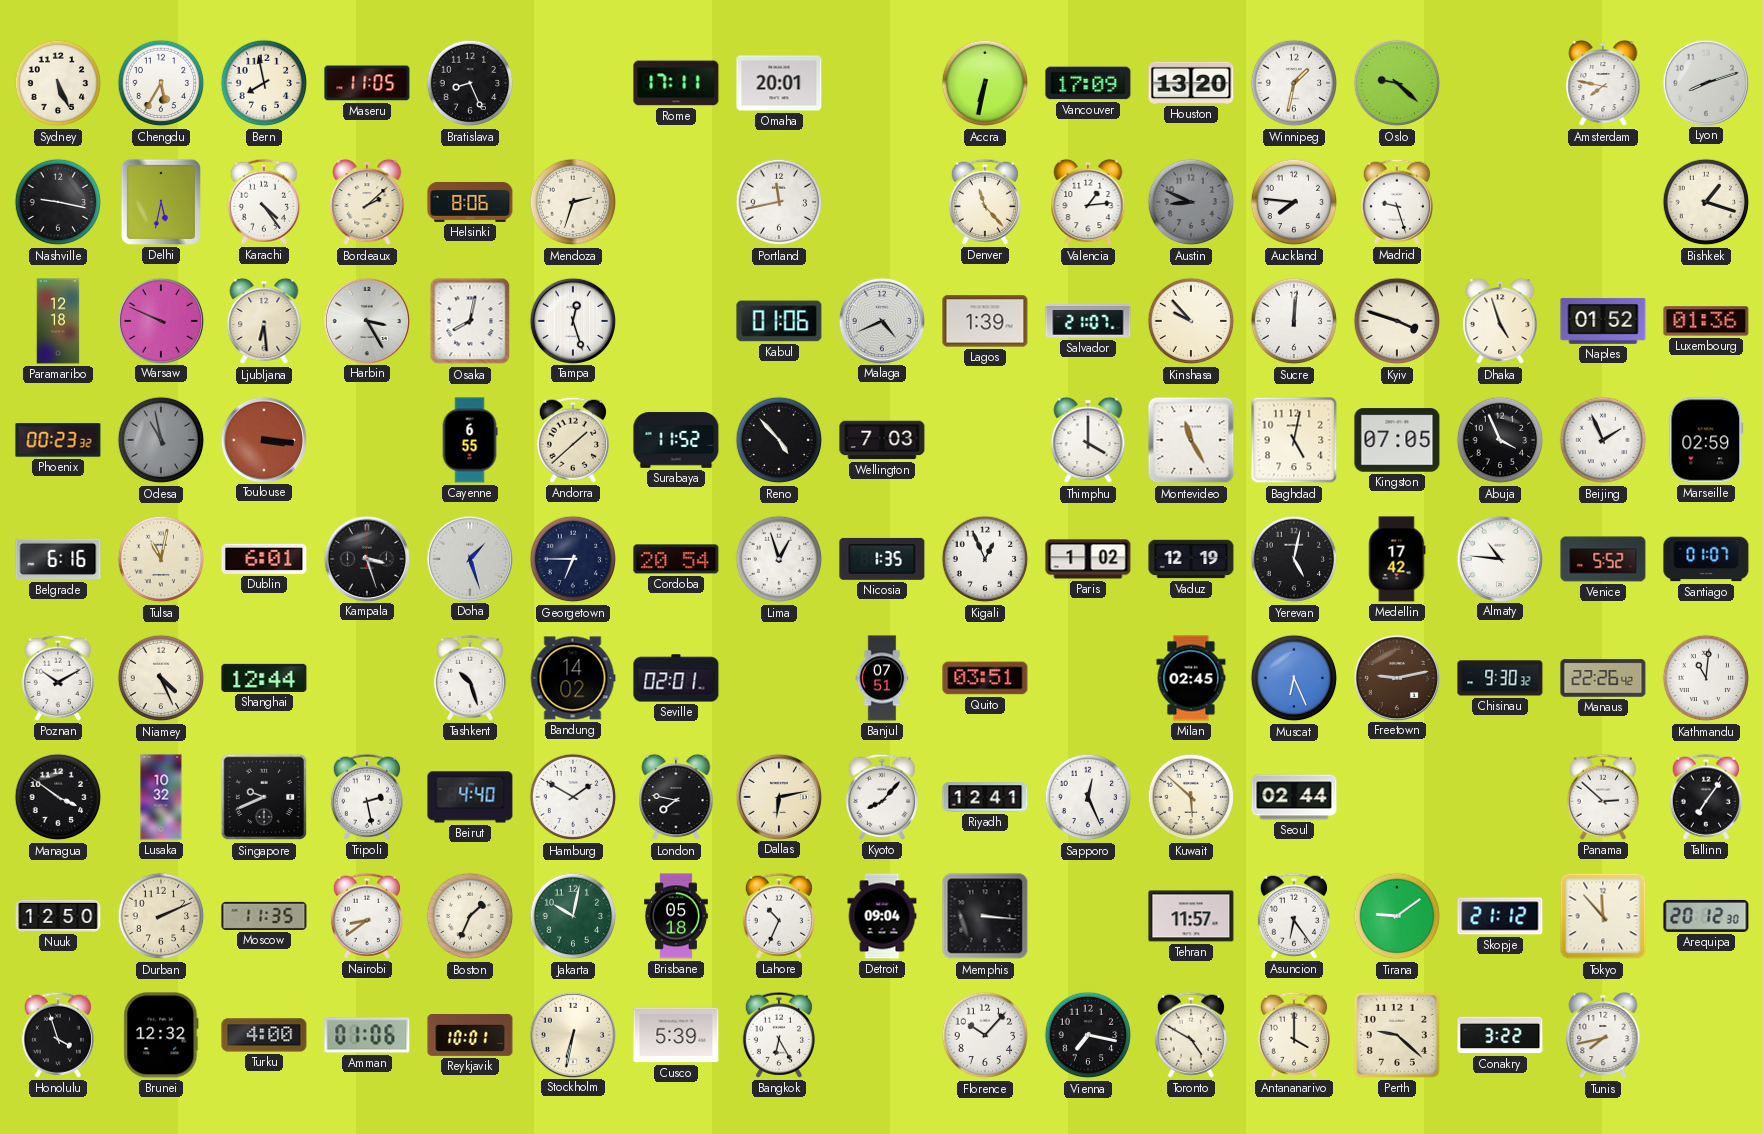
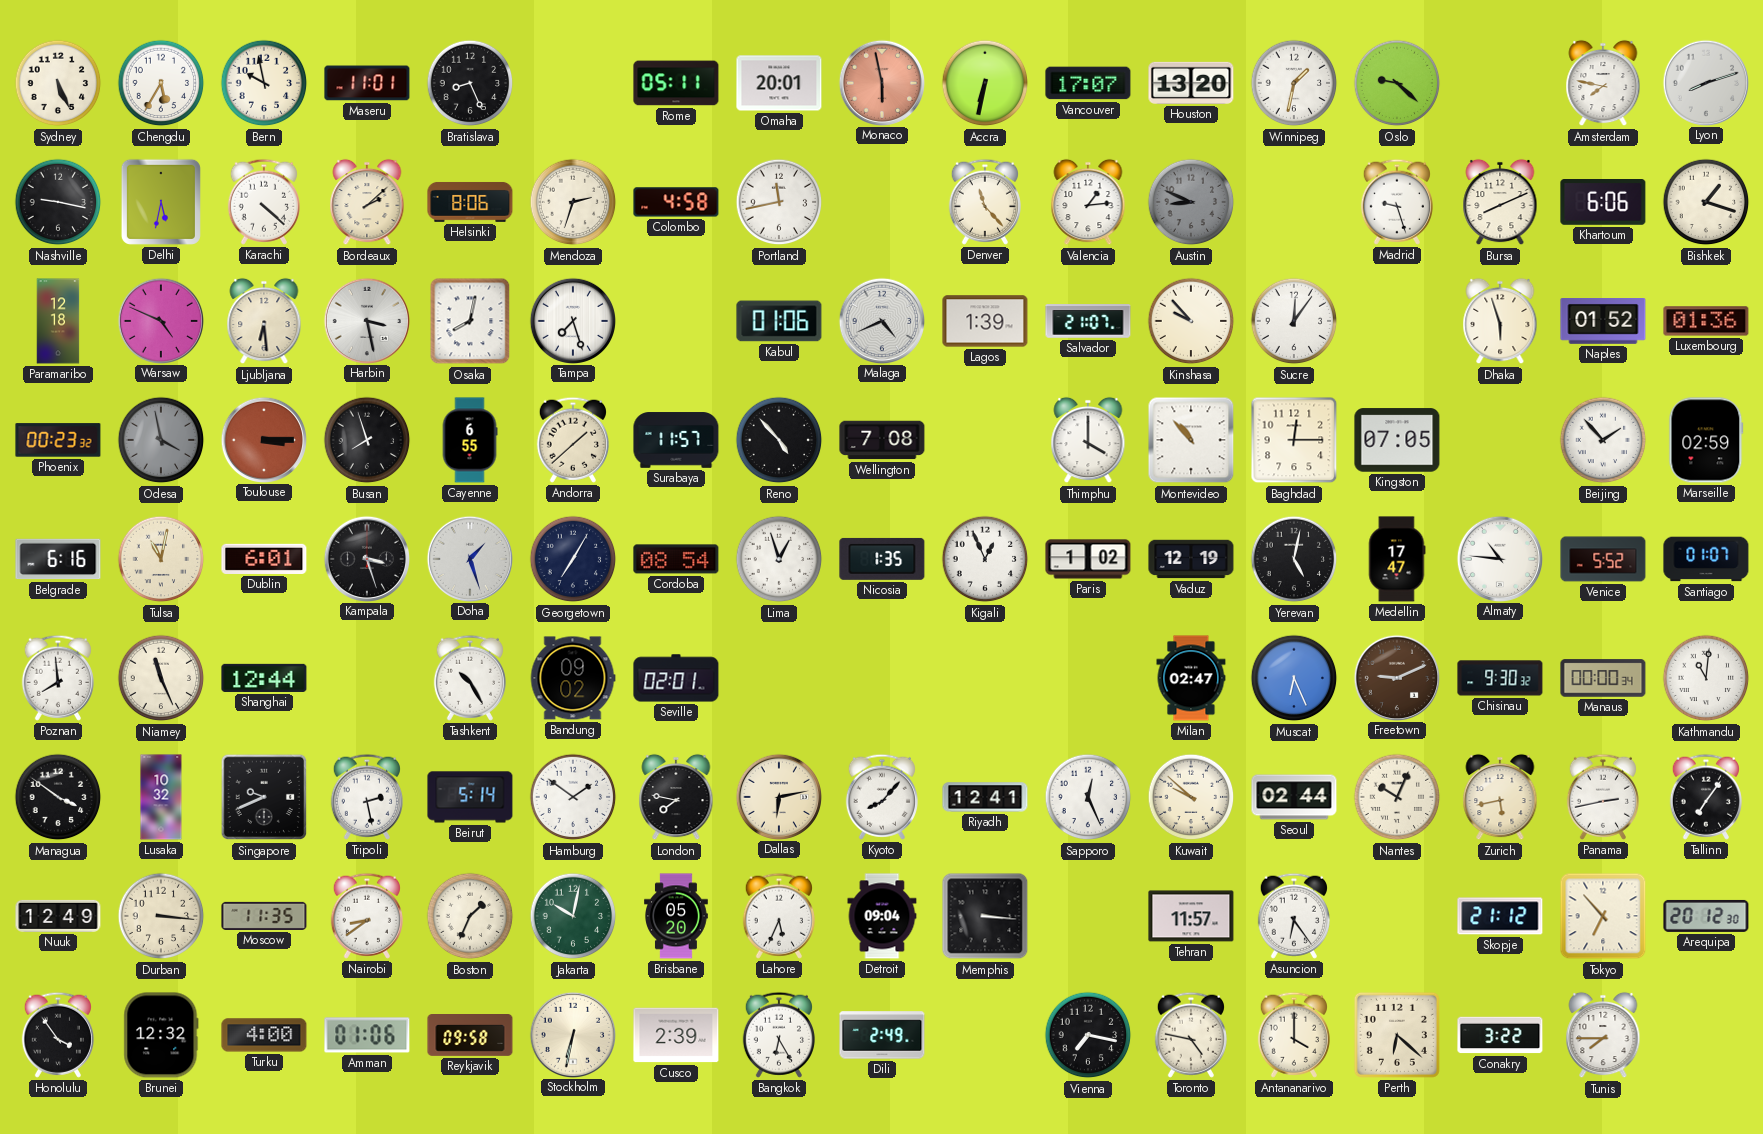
Bern: 7:58 -> 9:58
Maseru: 11:05 -> 11:01
Rome: 17:11 -> 05:11
Monaco: none -> 5:58
Vancouver: 17:09 -> 17:07
Karachi: 4:24 -> 4:22
Colombo: none -> 4:58
Auckland: 7:46 -> none
Bursa: none -> 8:11
Khartoum: none -> 6:06
Warsaw: 9:49 -> 4:49
Harbin: 3:25 -> 3:28
Tampa: 12:27 -> 7:27
Sucre: 12:01 -> 12:06
Kyiv: 3:48 -> none
Dhaka: 4:57 -> 5:57
Odesa: 10:58 -> 3:58
Toulouse: 3:16 -> 3:15
Busan: none -> 7:57
Surabaya: 11:52 -> 11:57
Wellington: 7:03 -> 7:08
Montevideo: 11:25 -> 10:53
Baghdad: 5:02 -> 12:15
Abuja: 3:56 -> none
Beijing: 1:56 -> 1:53
Georgetown: 6:45 -> 7:05
Cordoba: 20:54 -> 08:54
Medellin: 17:42 -> 17:47
Poznan: 10:10 -> 7:59
Niamey: 4:26 -> 11:26
Tashkent: 10:27 -> 10:25
Bandung: 14:02 -> 09:02
Banjul: 07:51 -> none
Quito: 03:51 -> none
Milan: 02:45 -> 02:47
Freetown: 9:13 -> 9:11
Manaus: 22:26 -> 00:00
Beirut: 4:40 -> 5:14
Hamburg: 1:50 -> 1:51
Kuwait: 5:52 -> 9:52
Nantes: none -> 10:04
Zurich: none -> 5:43
Panama: 2:52 -> 2:43
Nuuk: 12:50 -> 12:49
Durban: 2:11 -> 3:16
Brisbane: 05:18 -> 05:20
Lahore: 10:34 -> 5:34
Tirana: 9:09 -> none
Tokyo: 11:53 -> 6:53
Honolulu: 3:57 -> 3:54
Reykjavik: 10:01 -> 09:58
Cusco: 5:39 -> 2:39
Dili: none -> 2:49
Florence: 10:07 -> none
Toronto: 4:50 -> 4:47
Perth: 9:22 -> 6:22
Tunis: 7:43 -> 7:45
